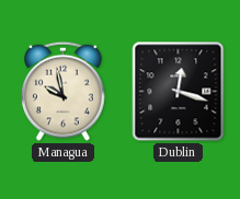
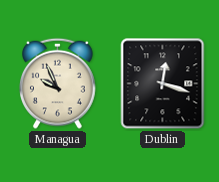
Managua: 9:58 -> 9:56
